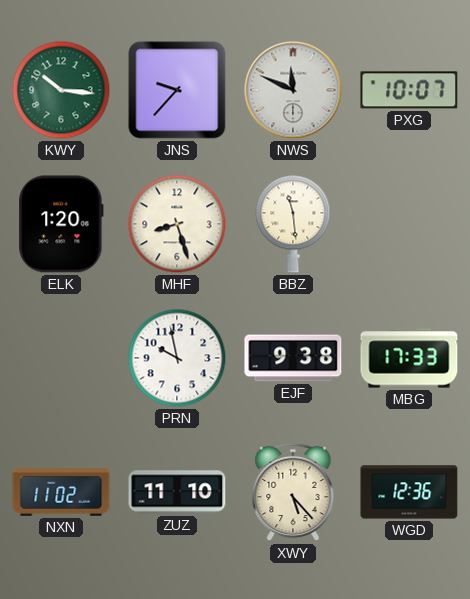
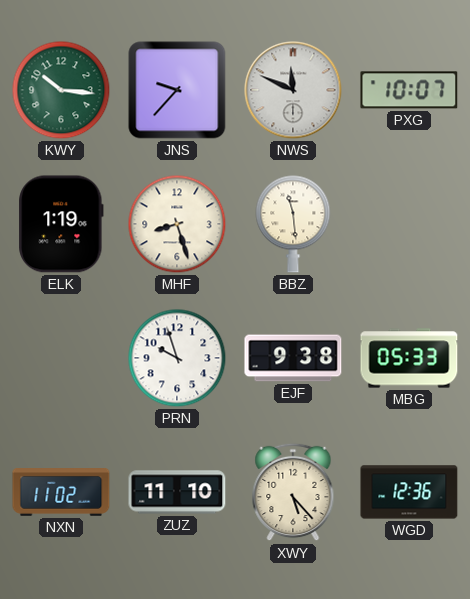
ELK: 1:20 -> 1:19
PRN: 9:58 -> 9:57
MBG: 17:33 -> 05:33
